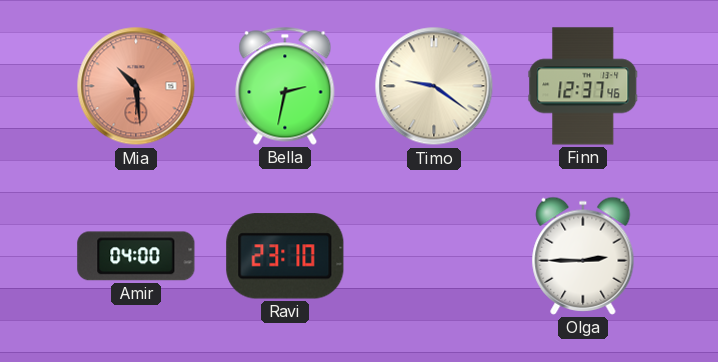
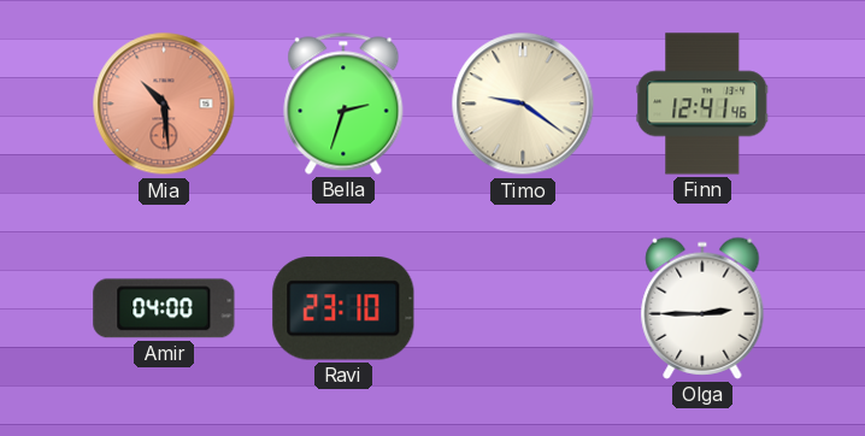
Bella: 2:32 -> 2:33
Finn: 12:37 -> 12:41
